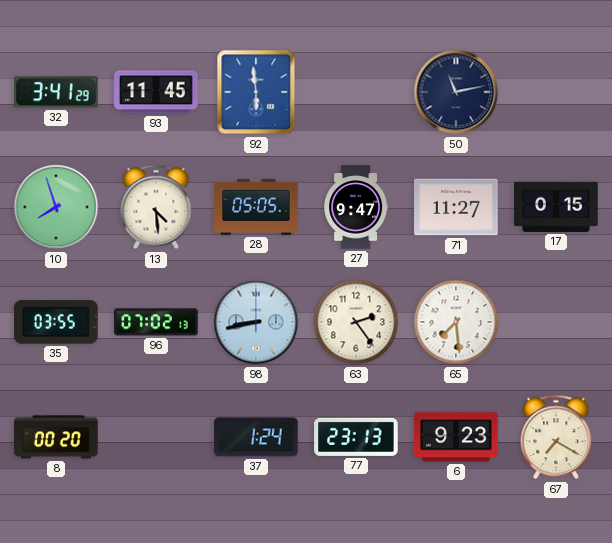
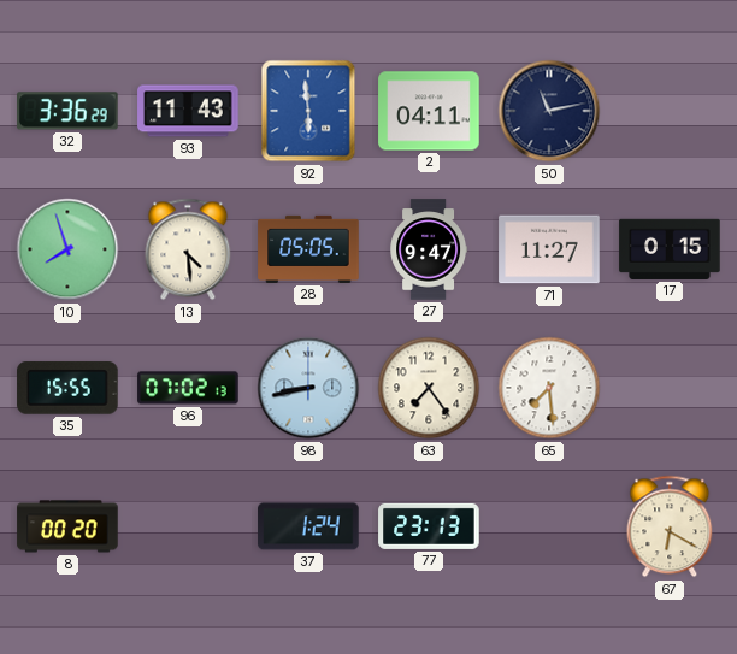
32: 3:41 -> 3:36
93: 11:45 -> 11:43
2: none -> 04:11
35: 03:55 -> 15:55
63: 2:24 -> 7:24
6: 9:23 -> none
67: 7:20 -> 6:20
